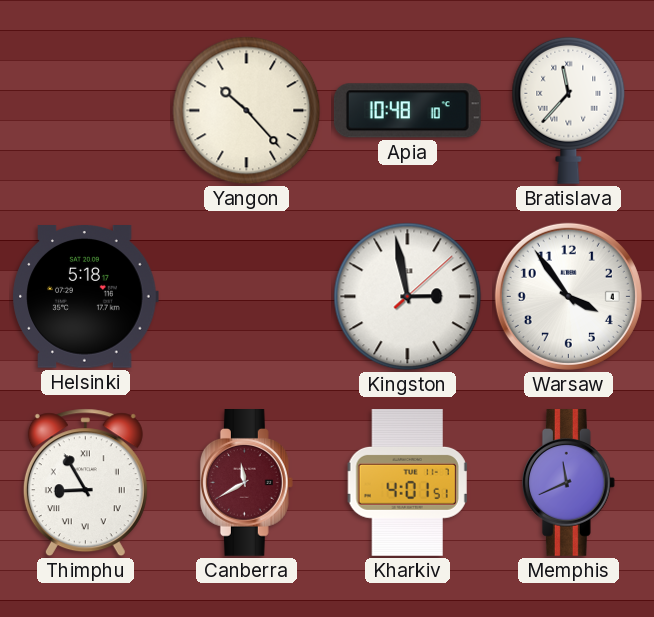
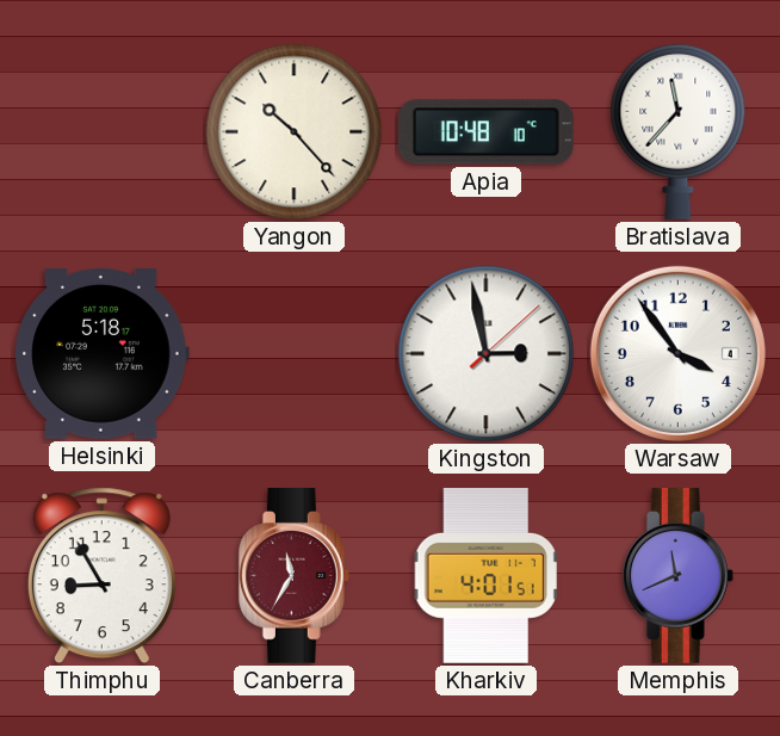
Thimphu numerals: Roman -> Arabic
Canberra: 11:40 -> 11:35
